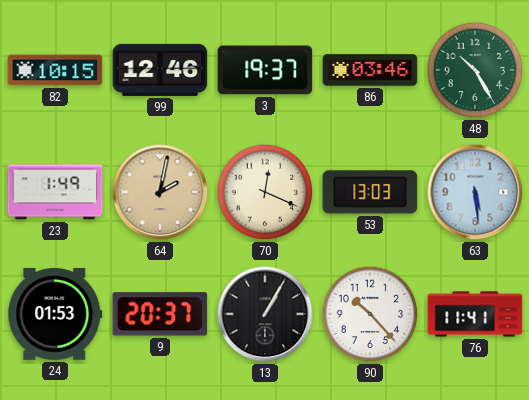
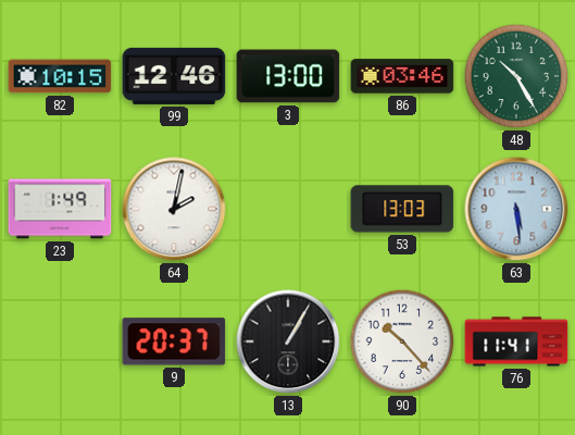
3: 19:37 -> 13:00
64 dial: champagne -> white
70: 12:19 -> none
24: 01:53 -> none
